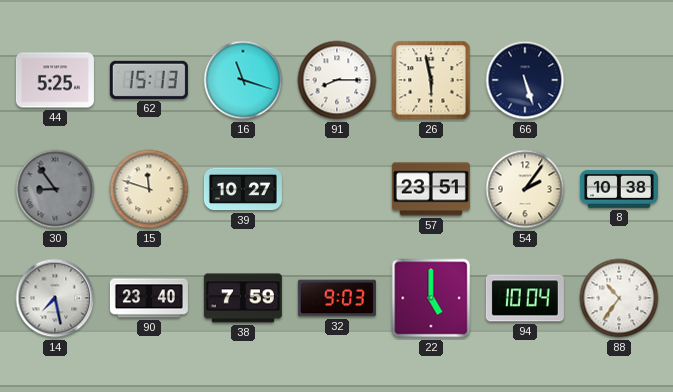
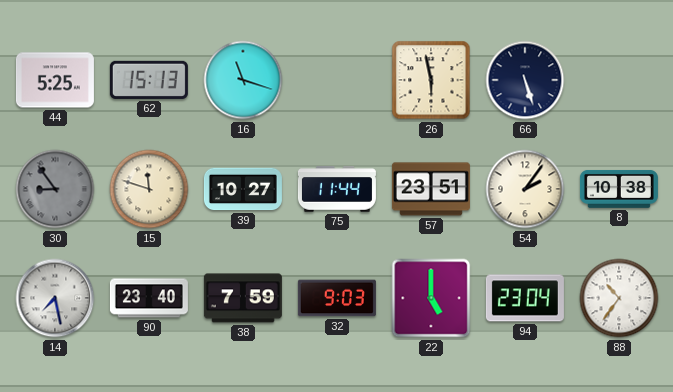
91: 8:15 -> none
75: none -> 11:44
94: 10:04 -> 23:04
